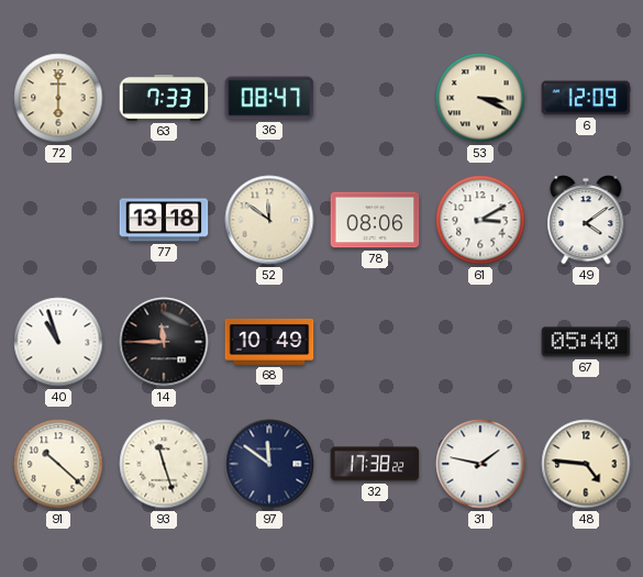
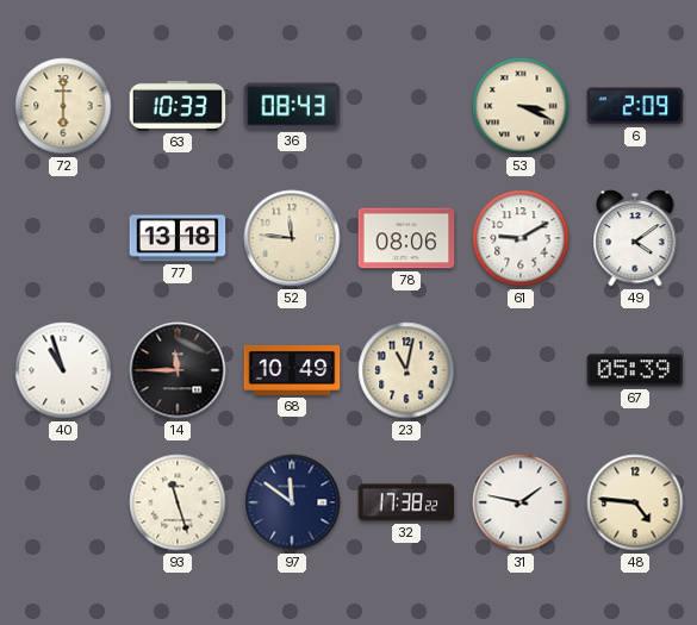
63: 7:33 -> 10:33
36: 08:47 -> 08:43
6: 12:09 -> 2:09
52: 11:51 -> 11:46
61: 3:10 -> 9:10
23: none -> 11:02
67: 05:40 -> 05:39
91: 10:22 -> none
